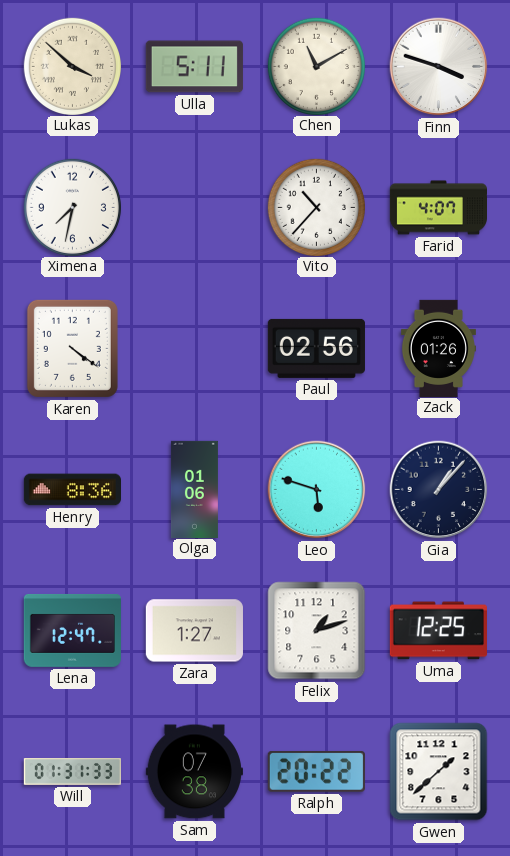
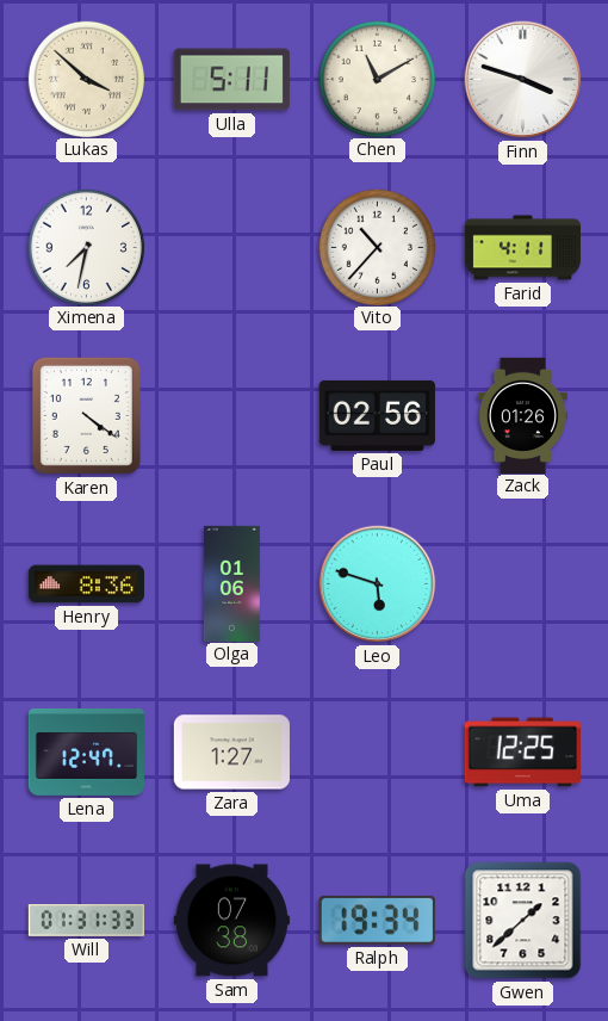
Farid: 4:07 -> 4:11
Gia: 1:07 -> none
Felix: 1:12 -> none
Ralph: 20:22 -> 19:34
